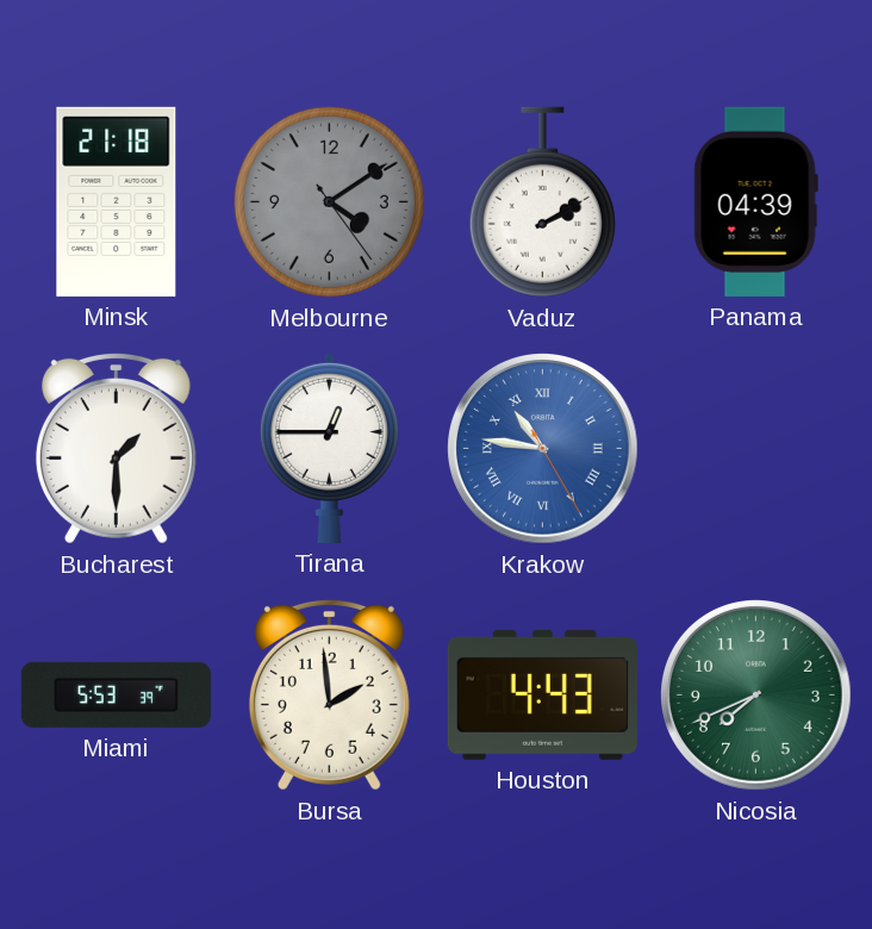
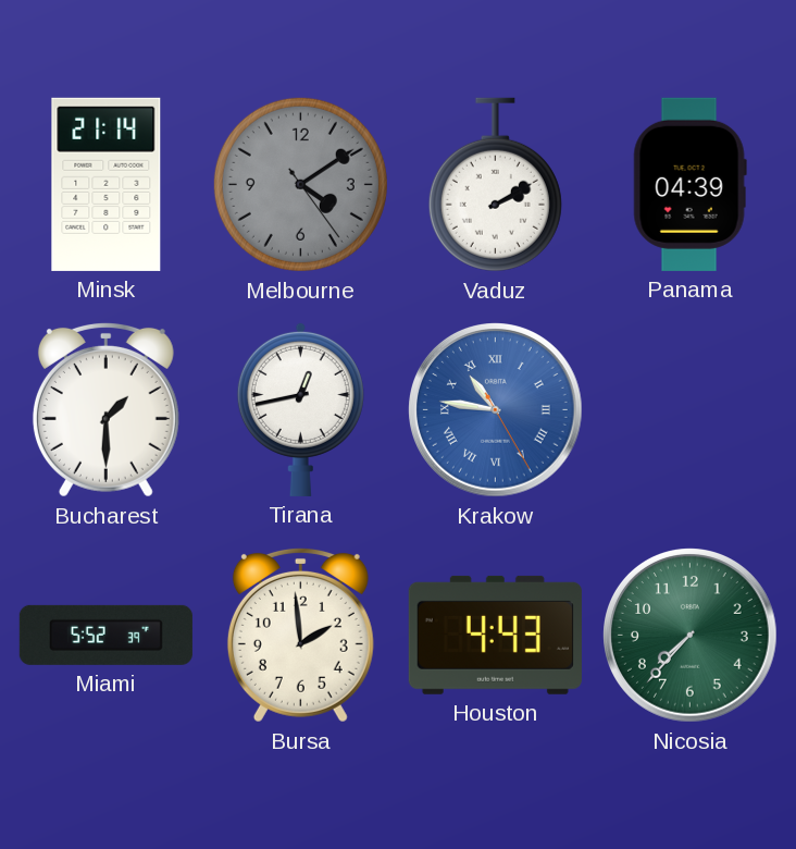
Minsk: 21:18 -> 21:14
Tirana: 12:45 -> 12:43
Miami: 5:53 -> 5:52
Nicosia: 7:41 -> 7:37
